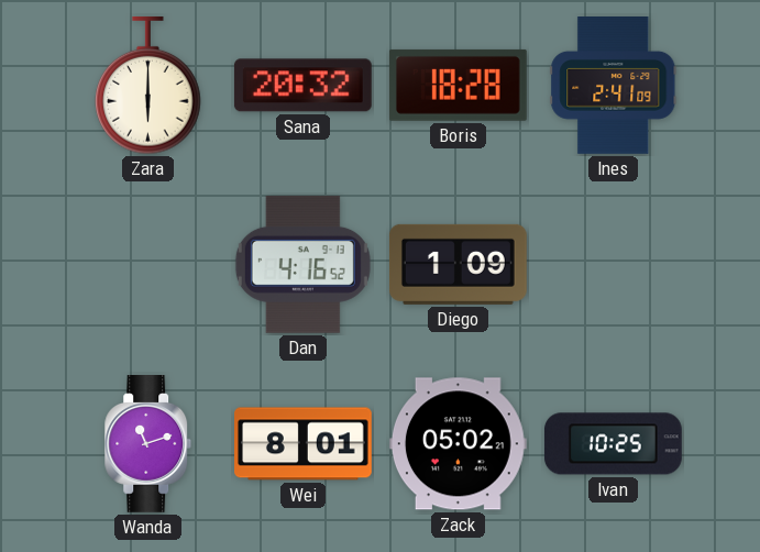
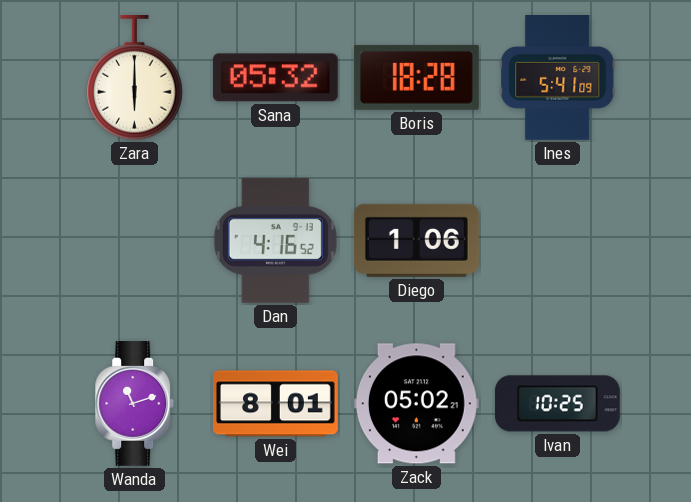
Sana: 20:32 -> 05:32
Ines: 2:41 -> 5:41
Diego: 1:09 -> 1:06
